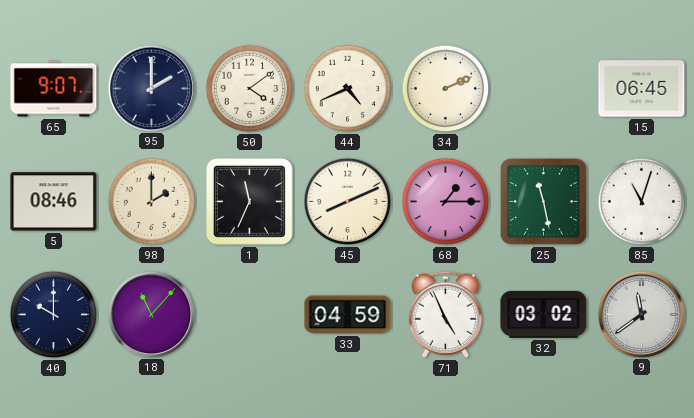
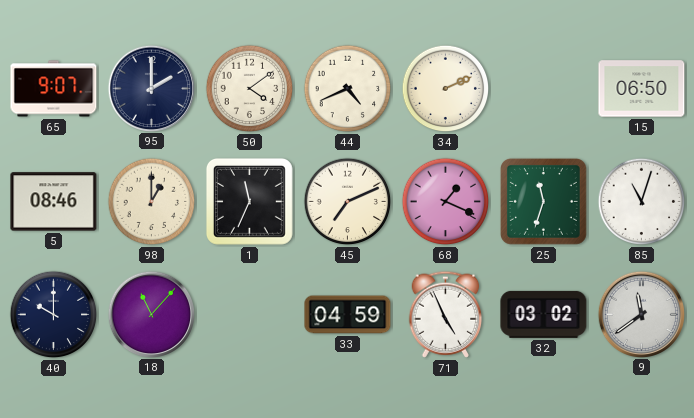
15: 06:45 -> 06:50
98: 2:00 -> 1:00
45: 8:11 -> 7:11
68: 1:15 -> 1:19
25: 11:28 -> 11:33
